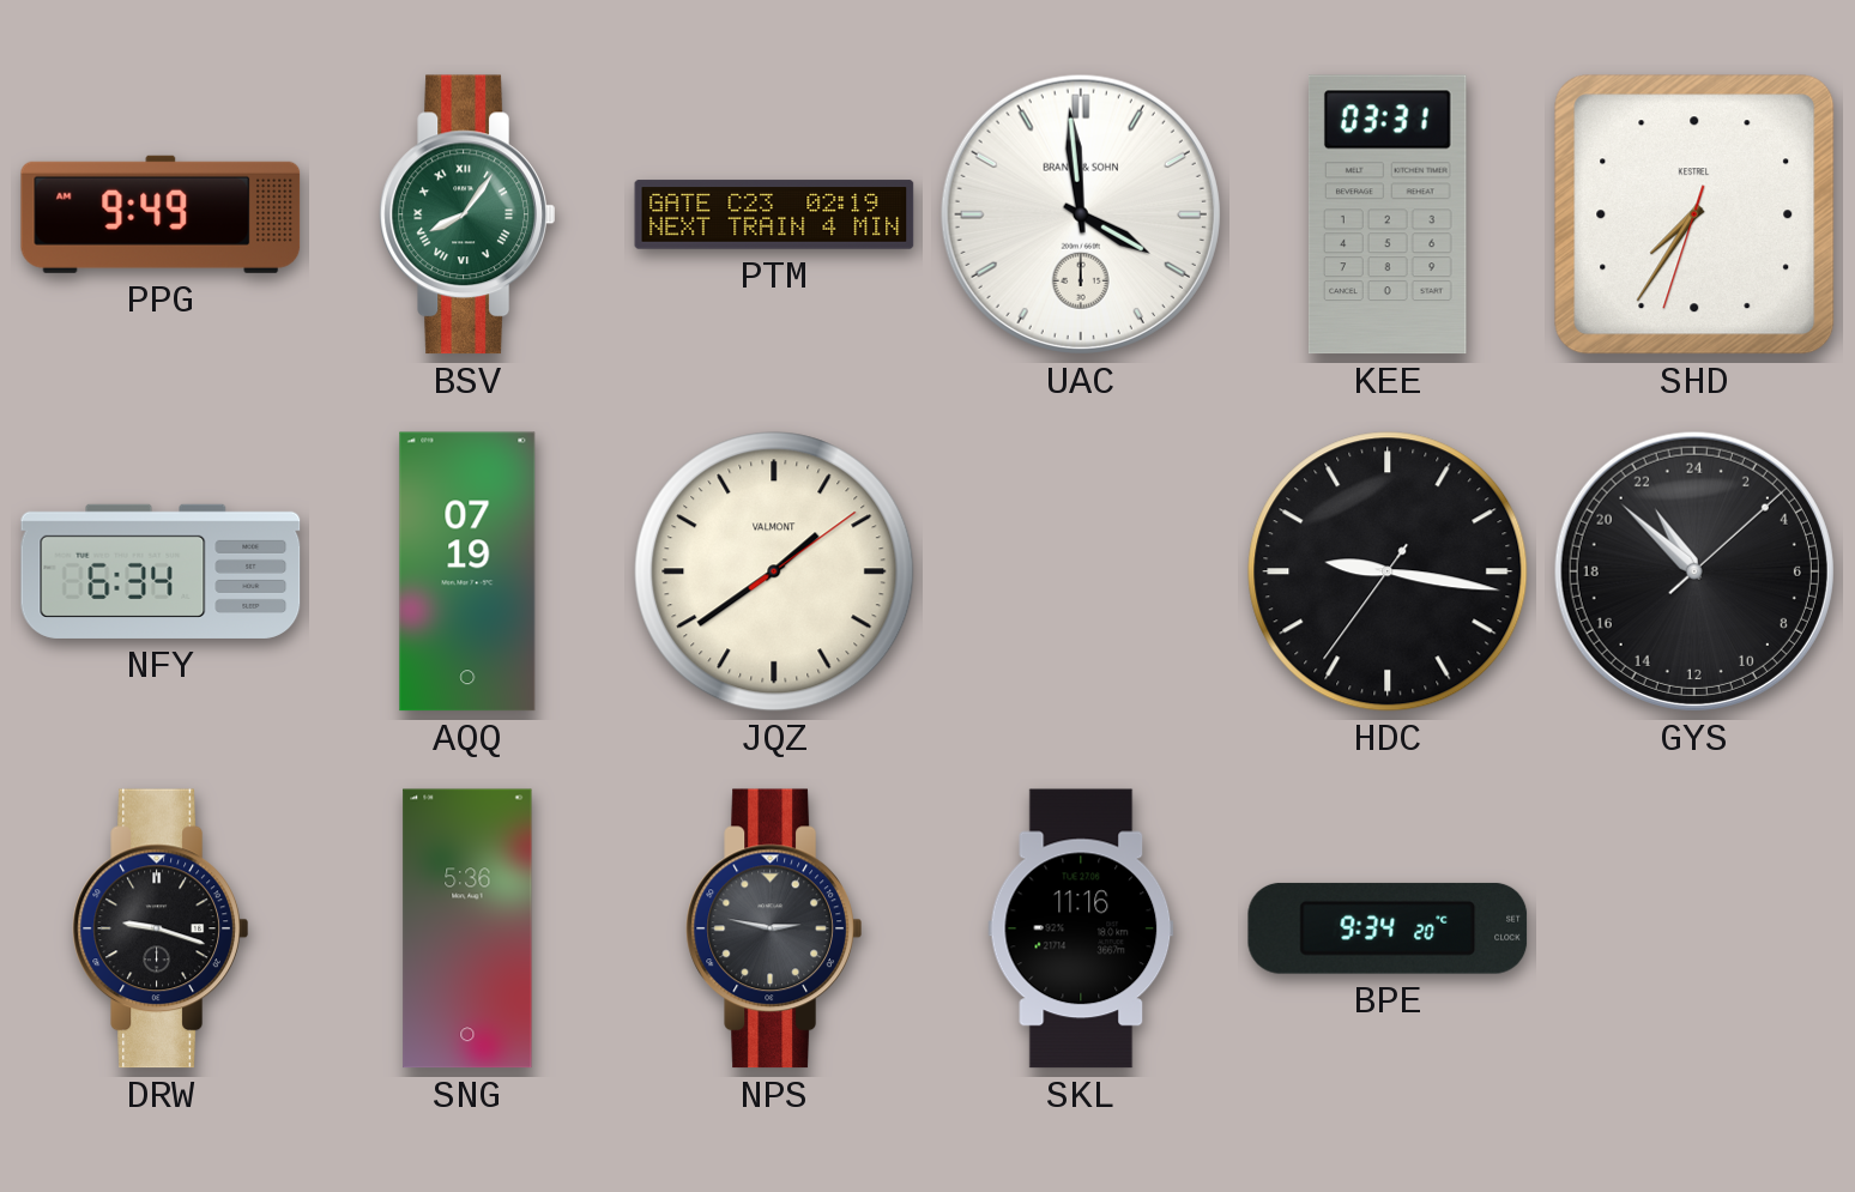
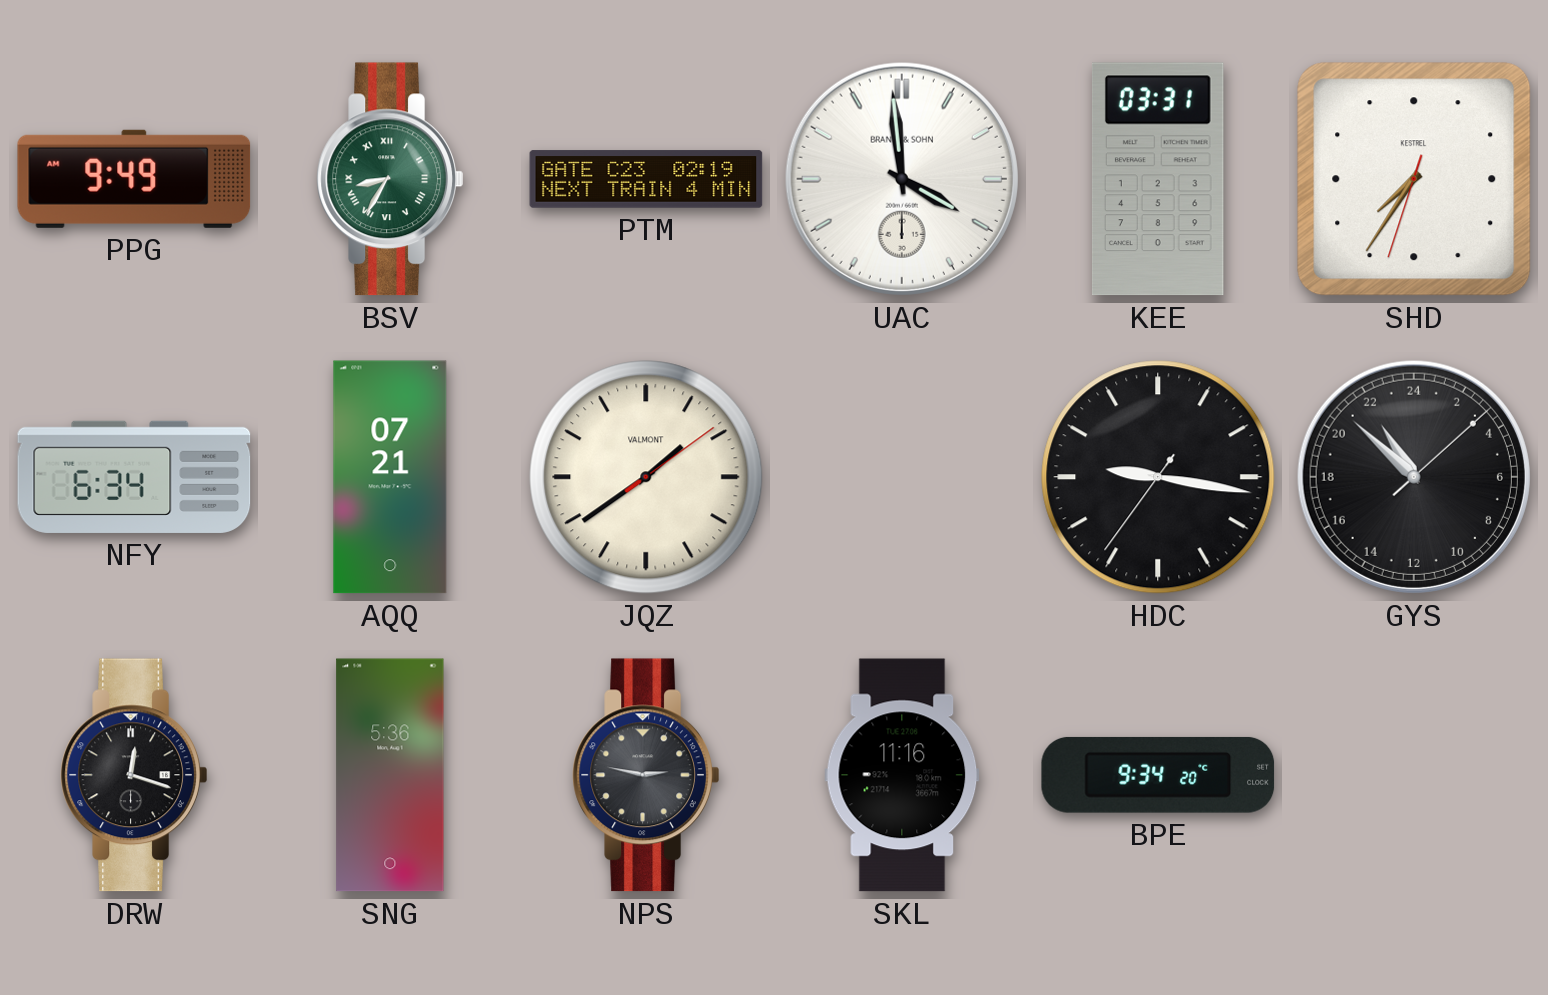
BSV: 8:06 -> 8:35
AQQ: 07:19 -> 07:21
DRW: 9:18 -> 12:18
